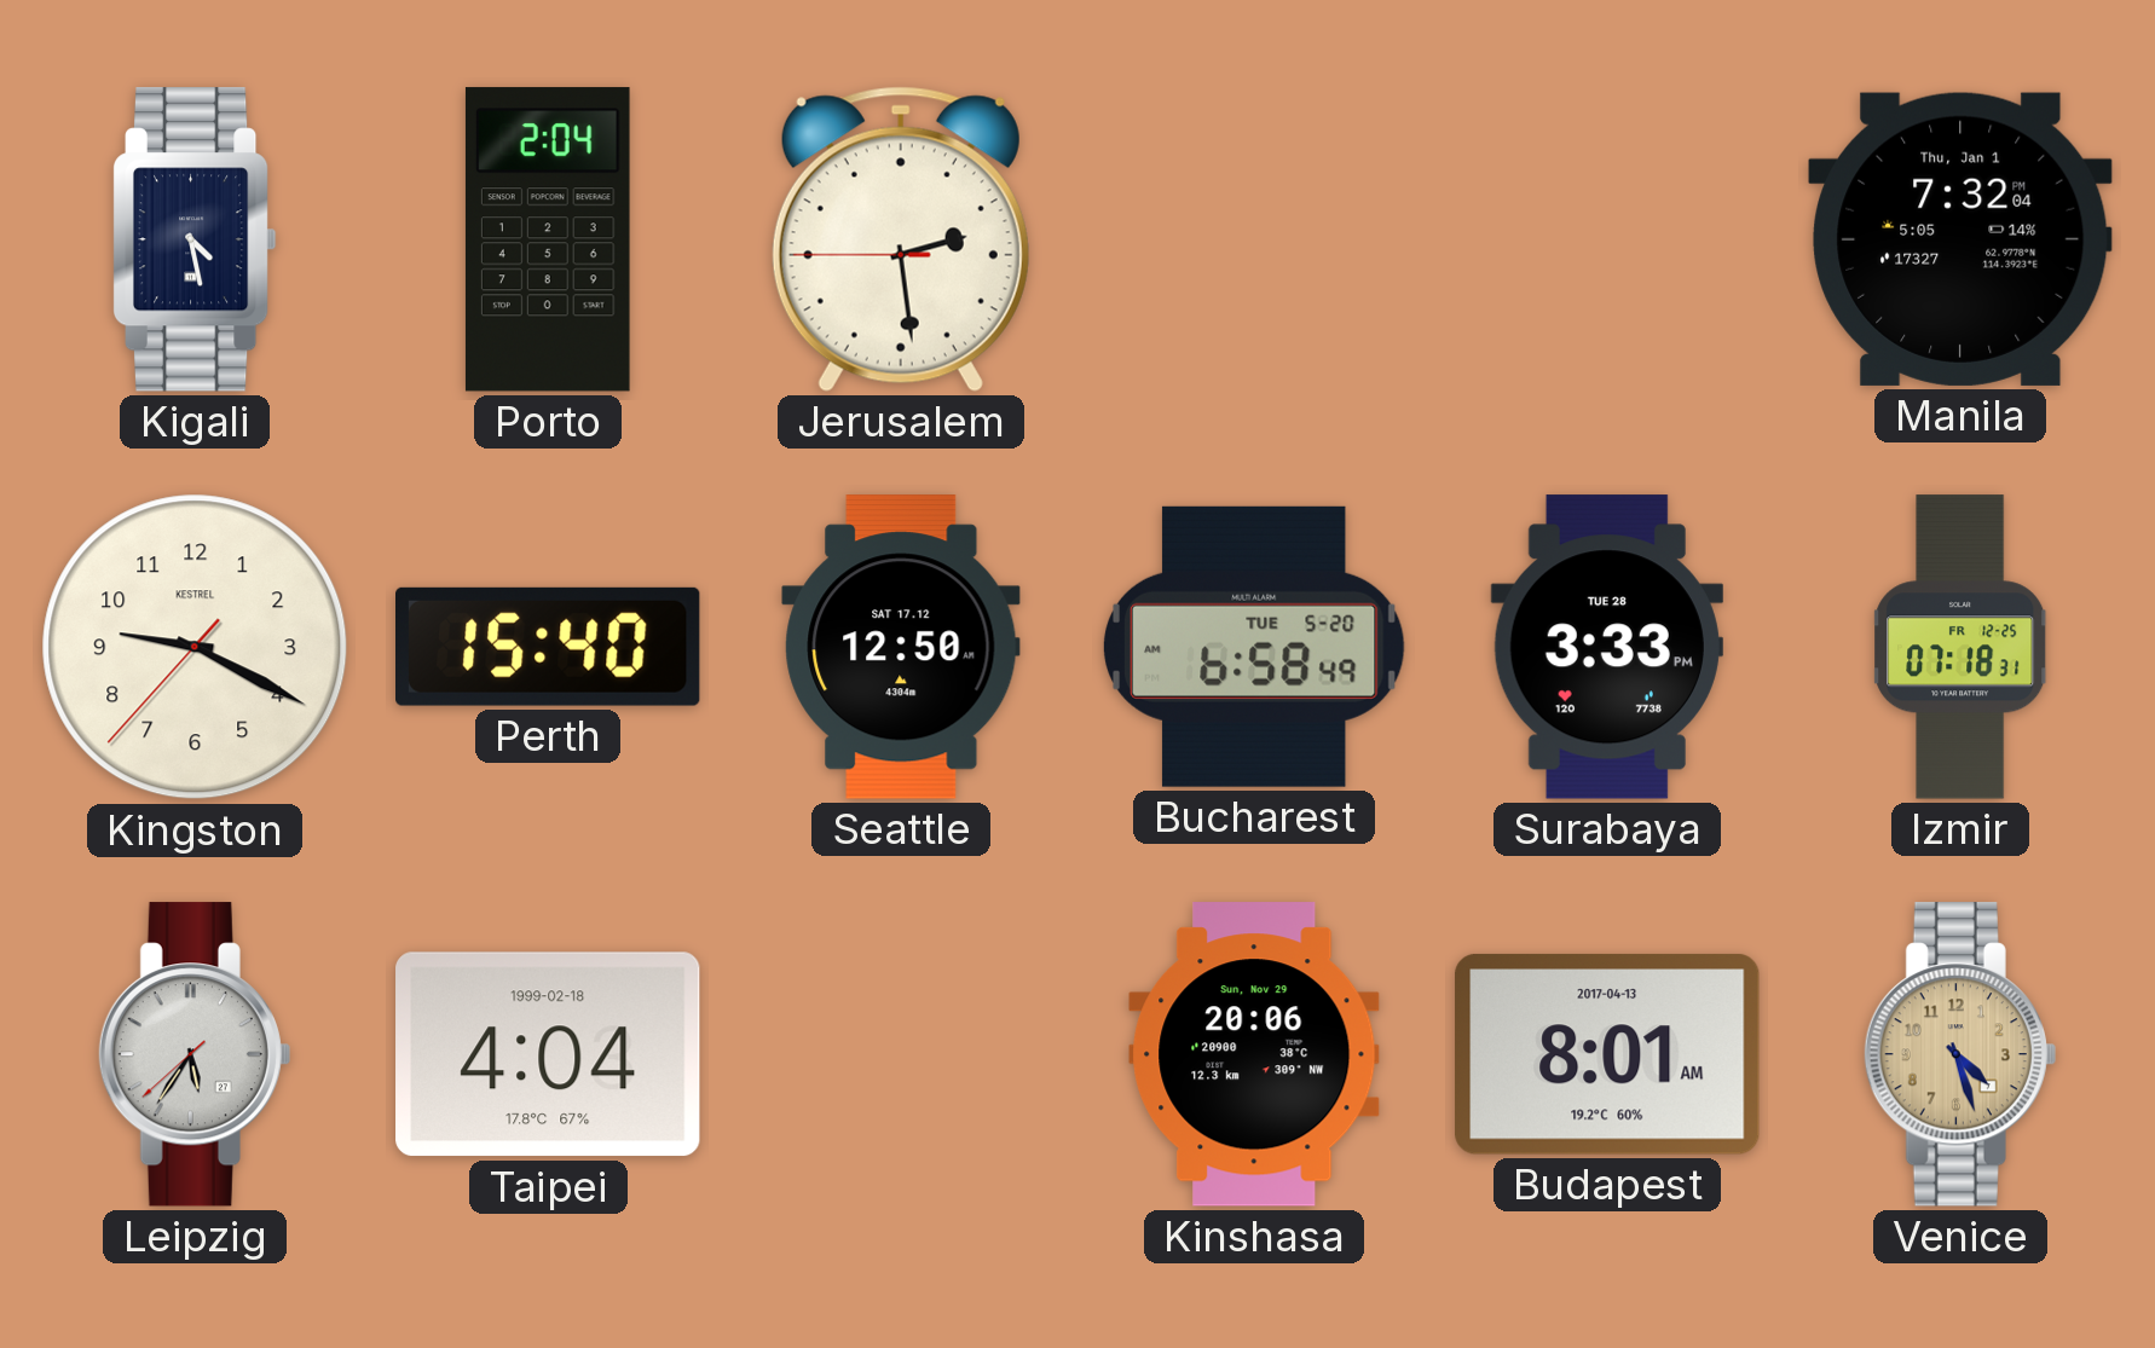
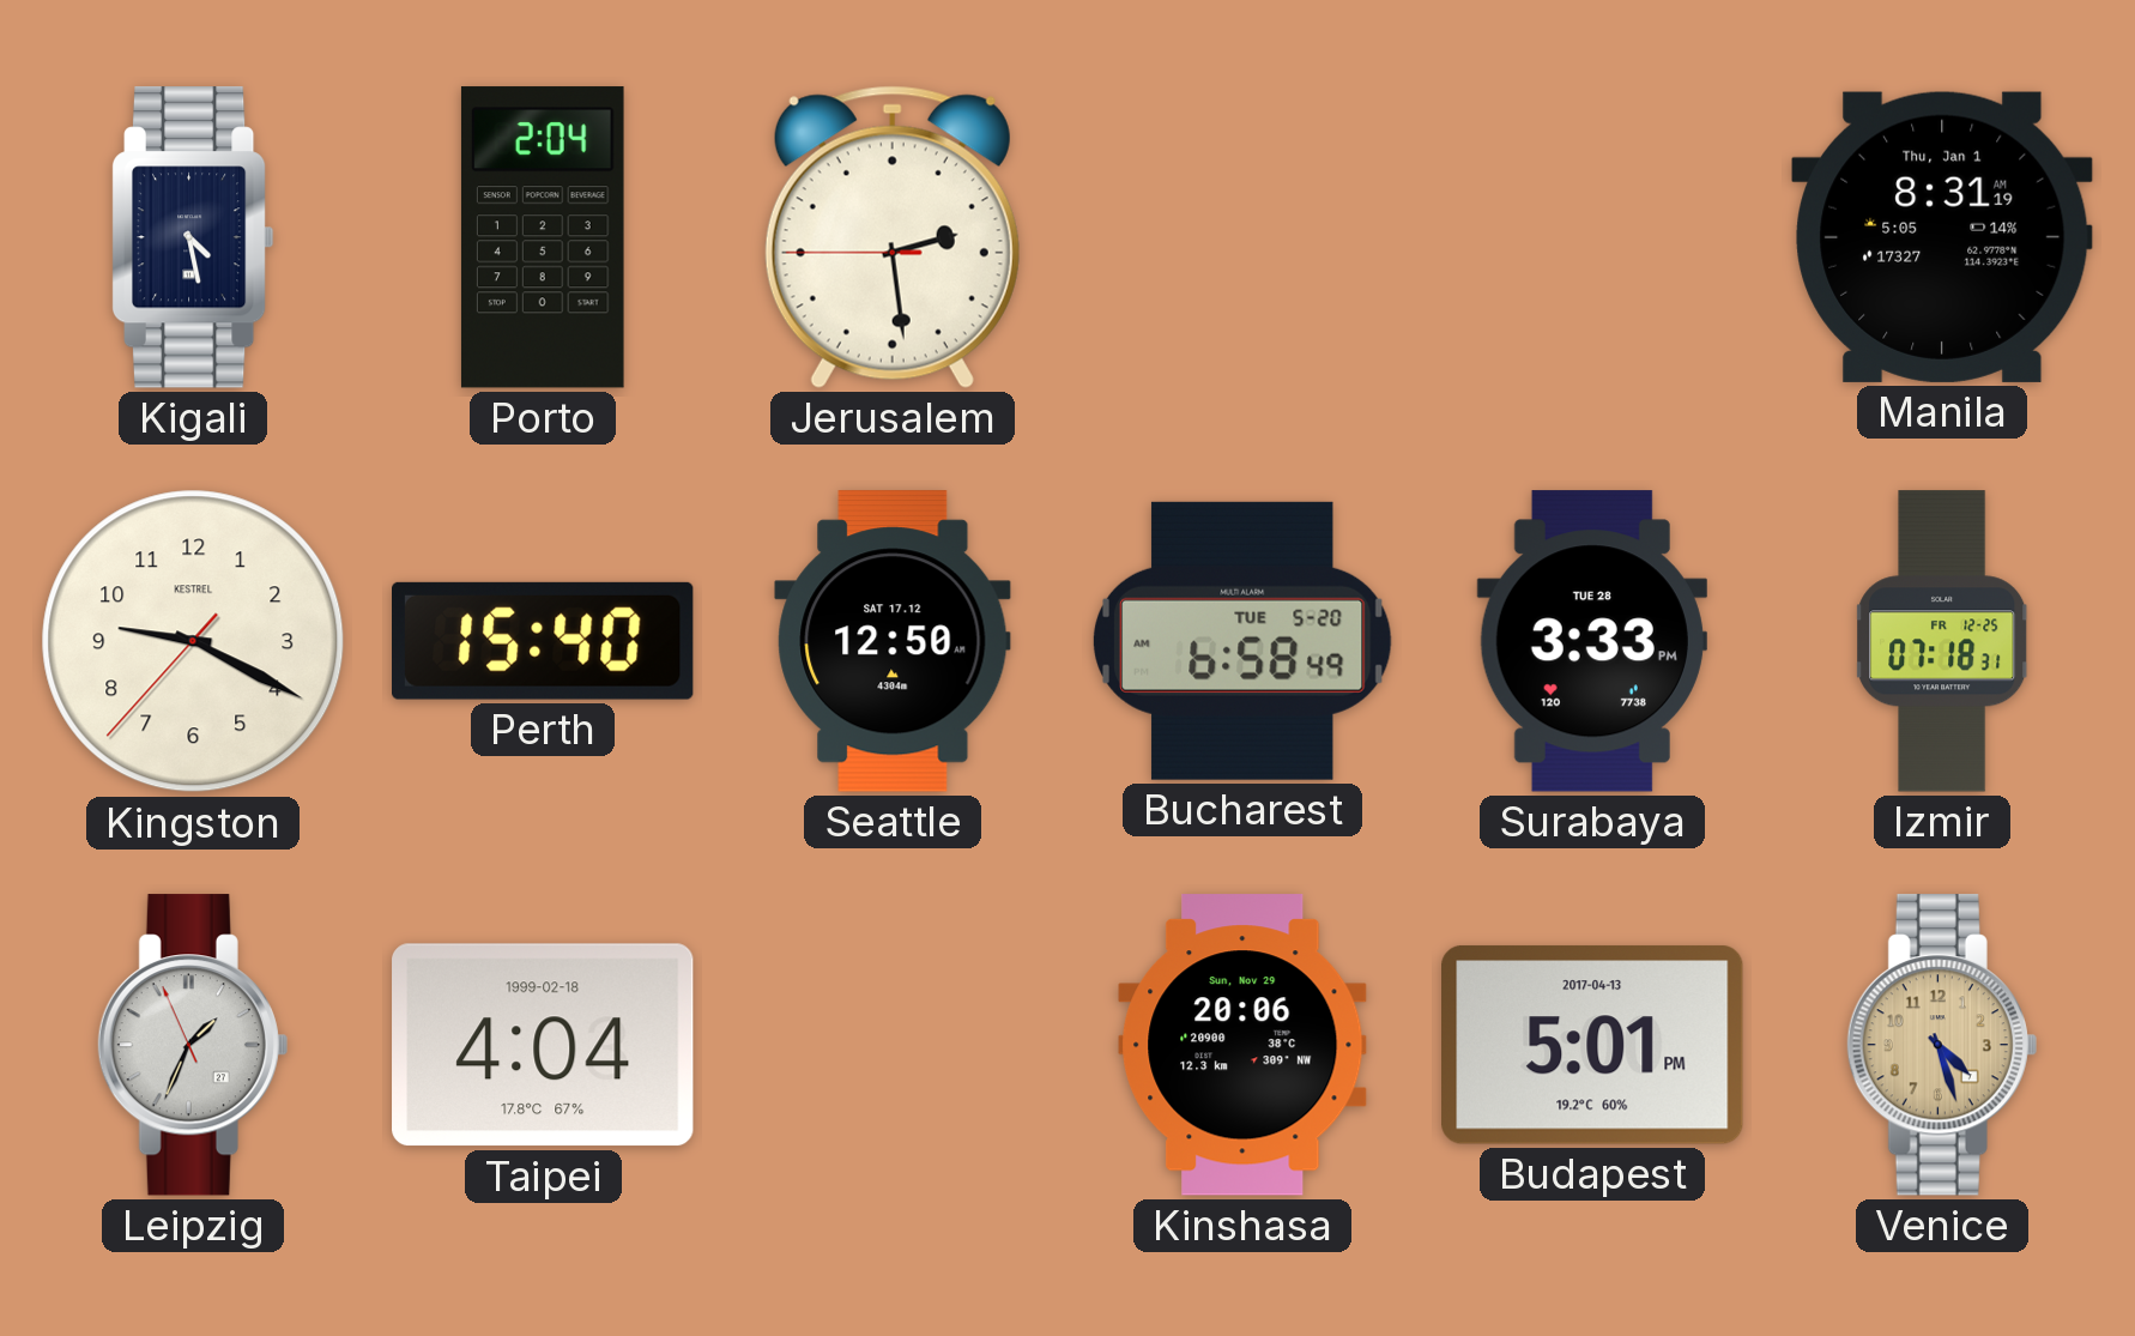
Manila: 7:32 -> 8:31
Leipzig: 5:35 -> 1:33
Budapest: 8:01 -> 5:01
